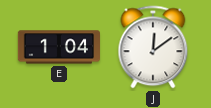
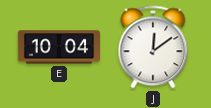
E: 1:04 -> 10:04
